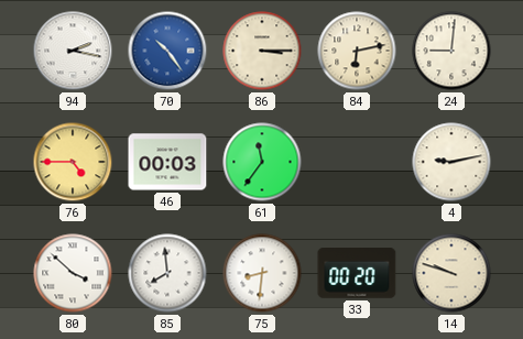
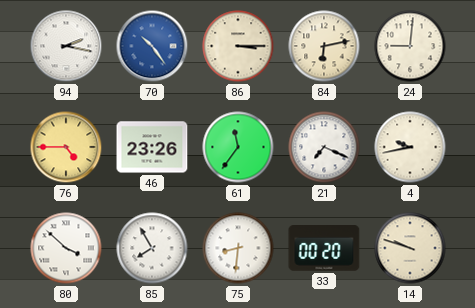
46: 00:03 -> 23:26
21: none -> 7:19
4: 9:13 -> 9:43
85: 7:59 -> 7:55
